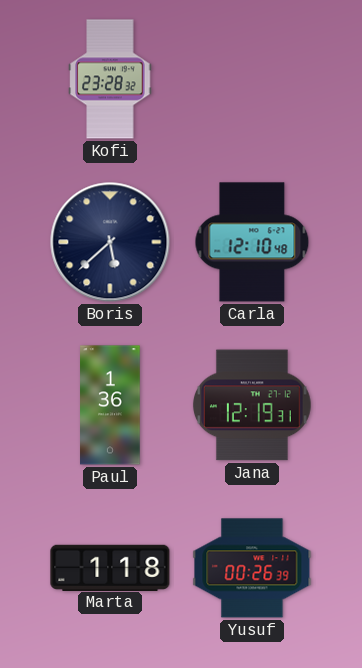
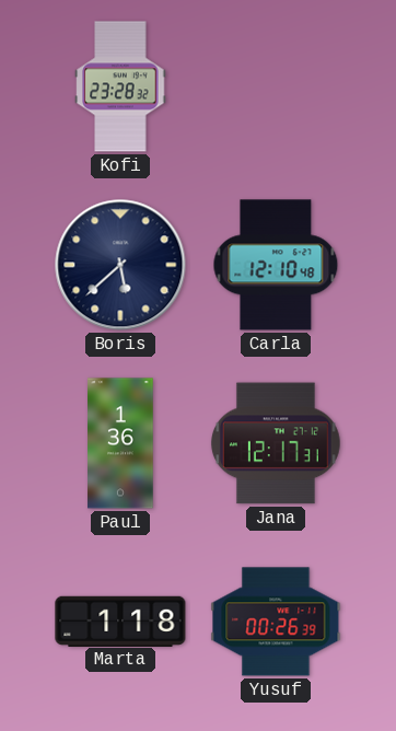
Jana: 12:19 -> 12:17
